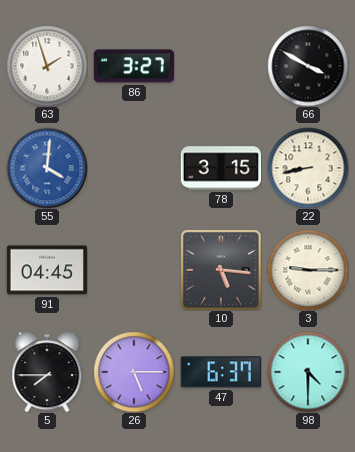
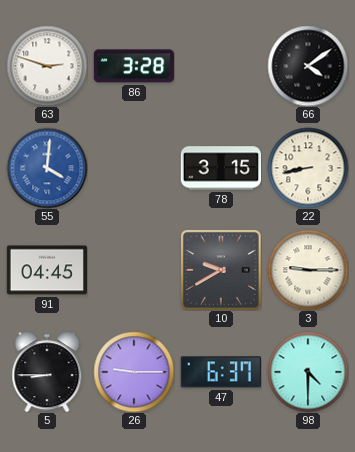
63: 1:57 -> 2:48
86: 3:27 -> 3:28
66: 3:50 -> 4:09
10: 5:16 -> 9:40
5: 7:45 -> 8:45
26: 5:15 -> 9:15
